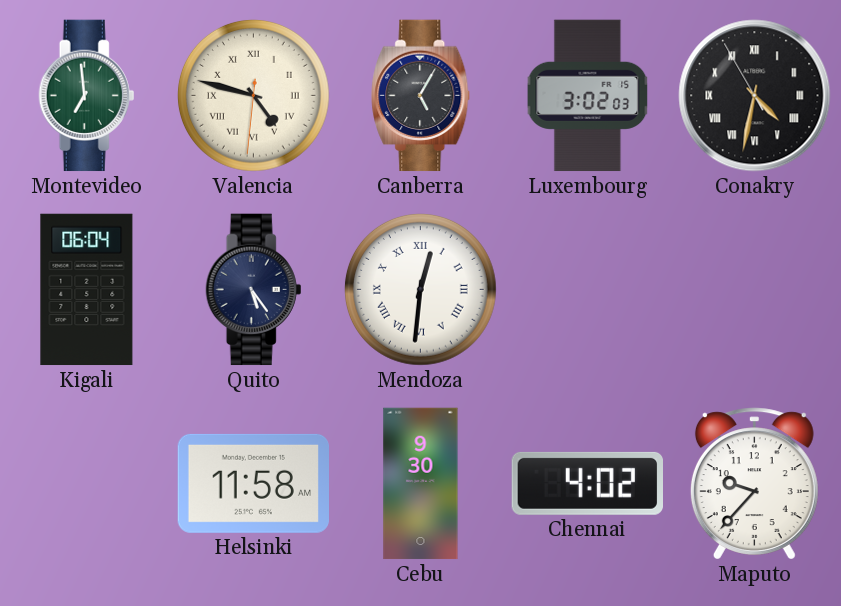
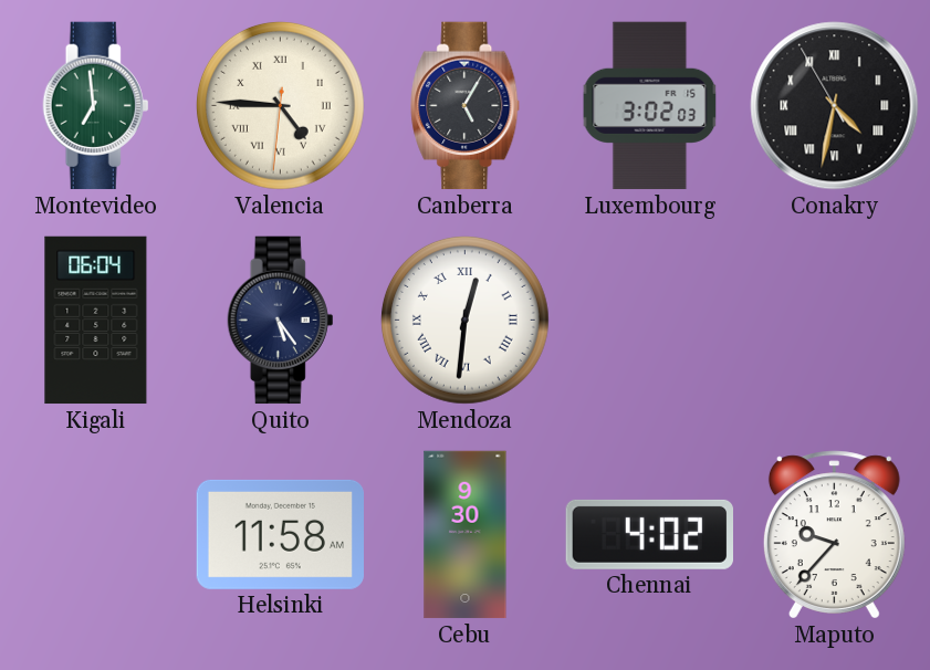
Valencia: 4:47 -> 4:45
